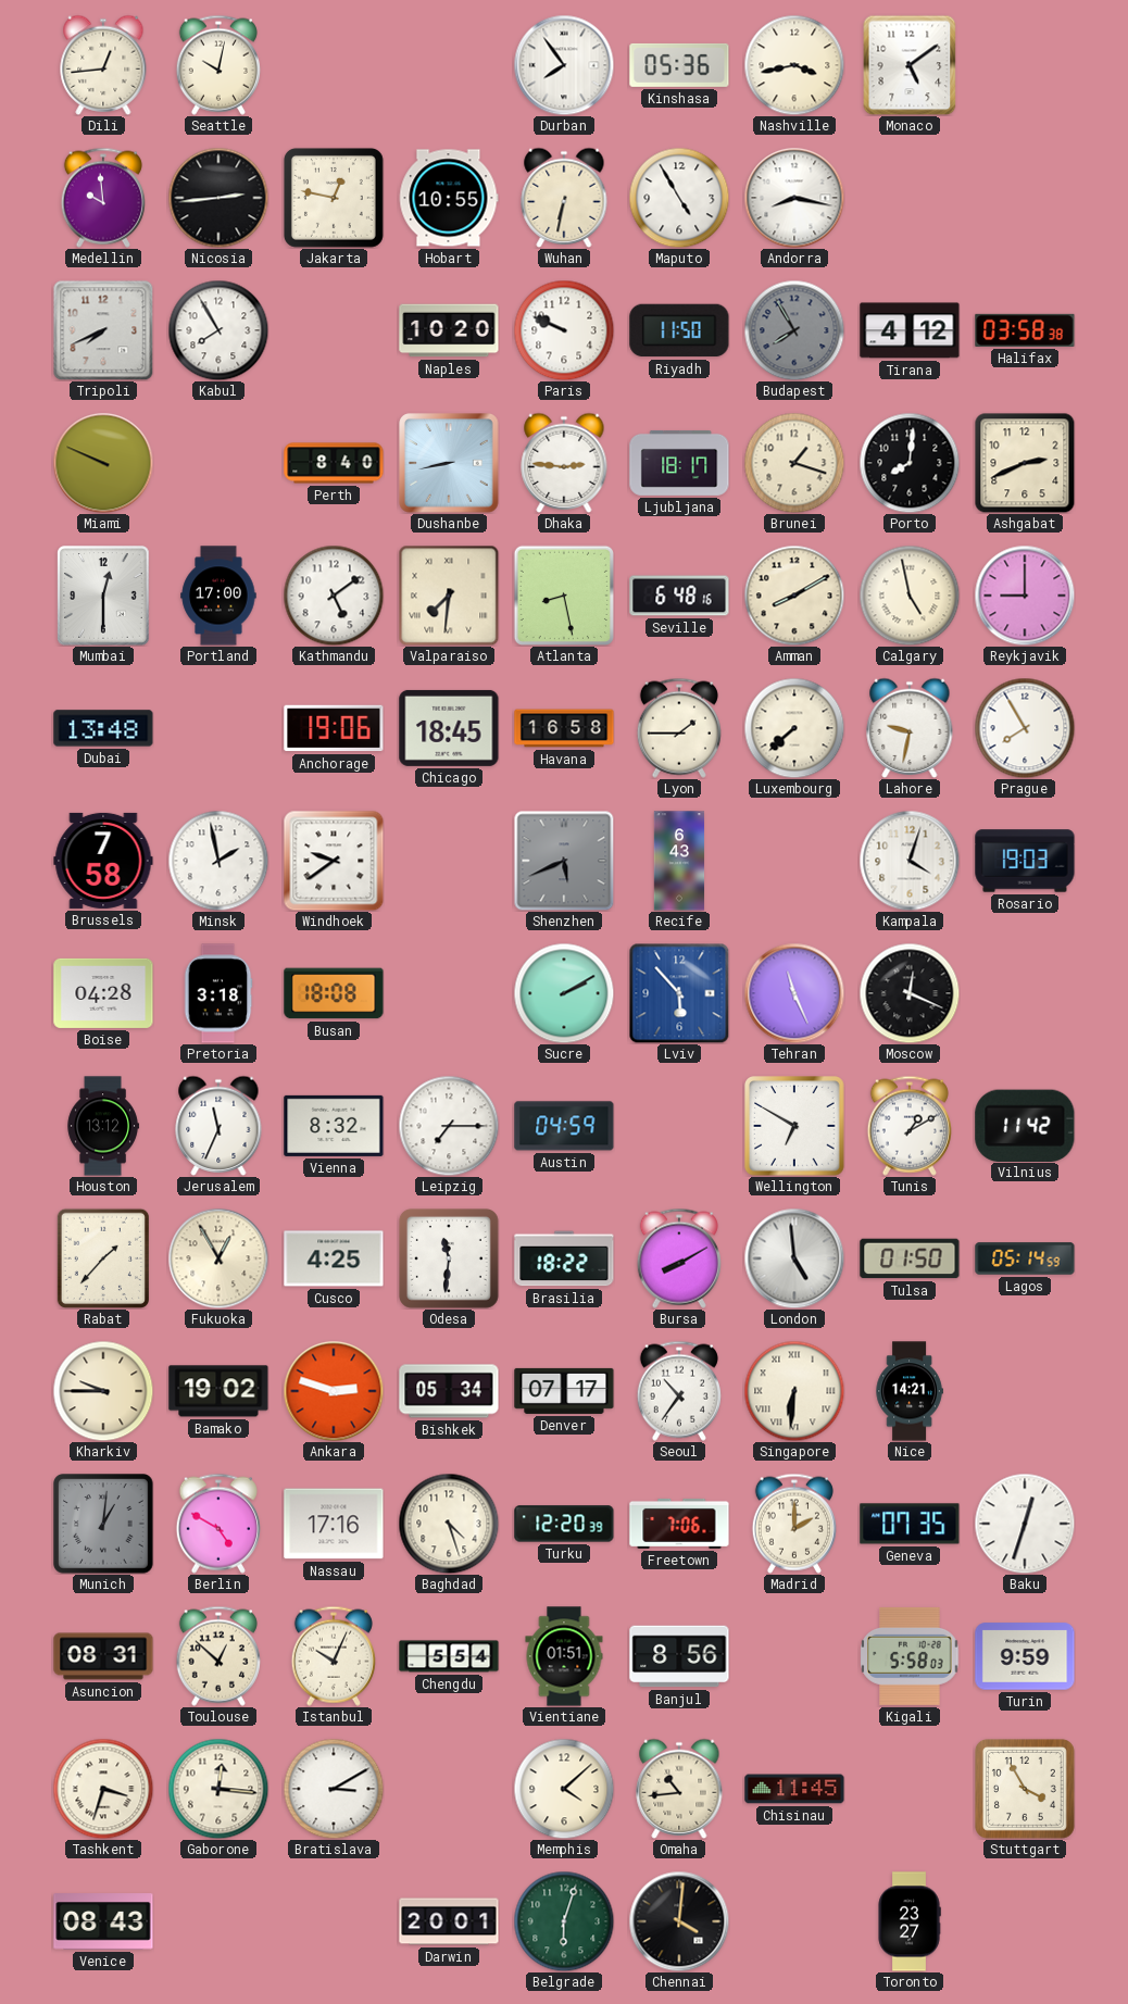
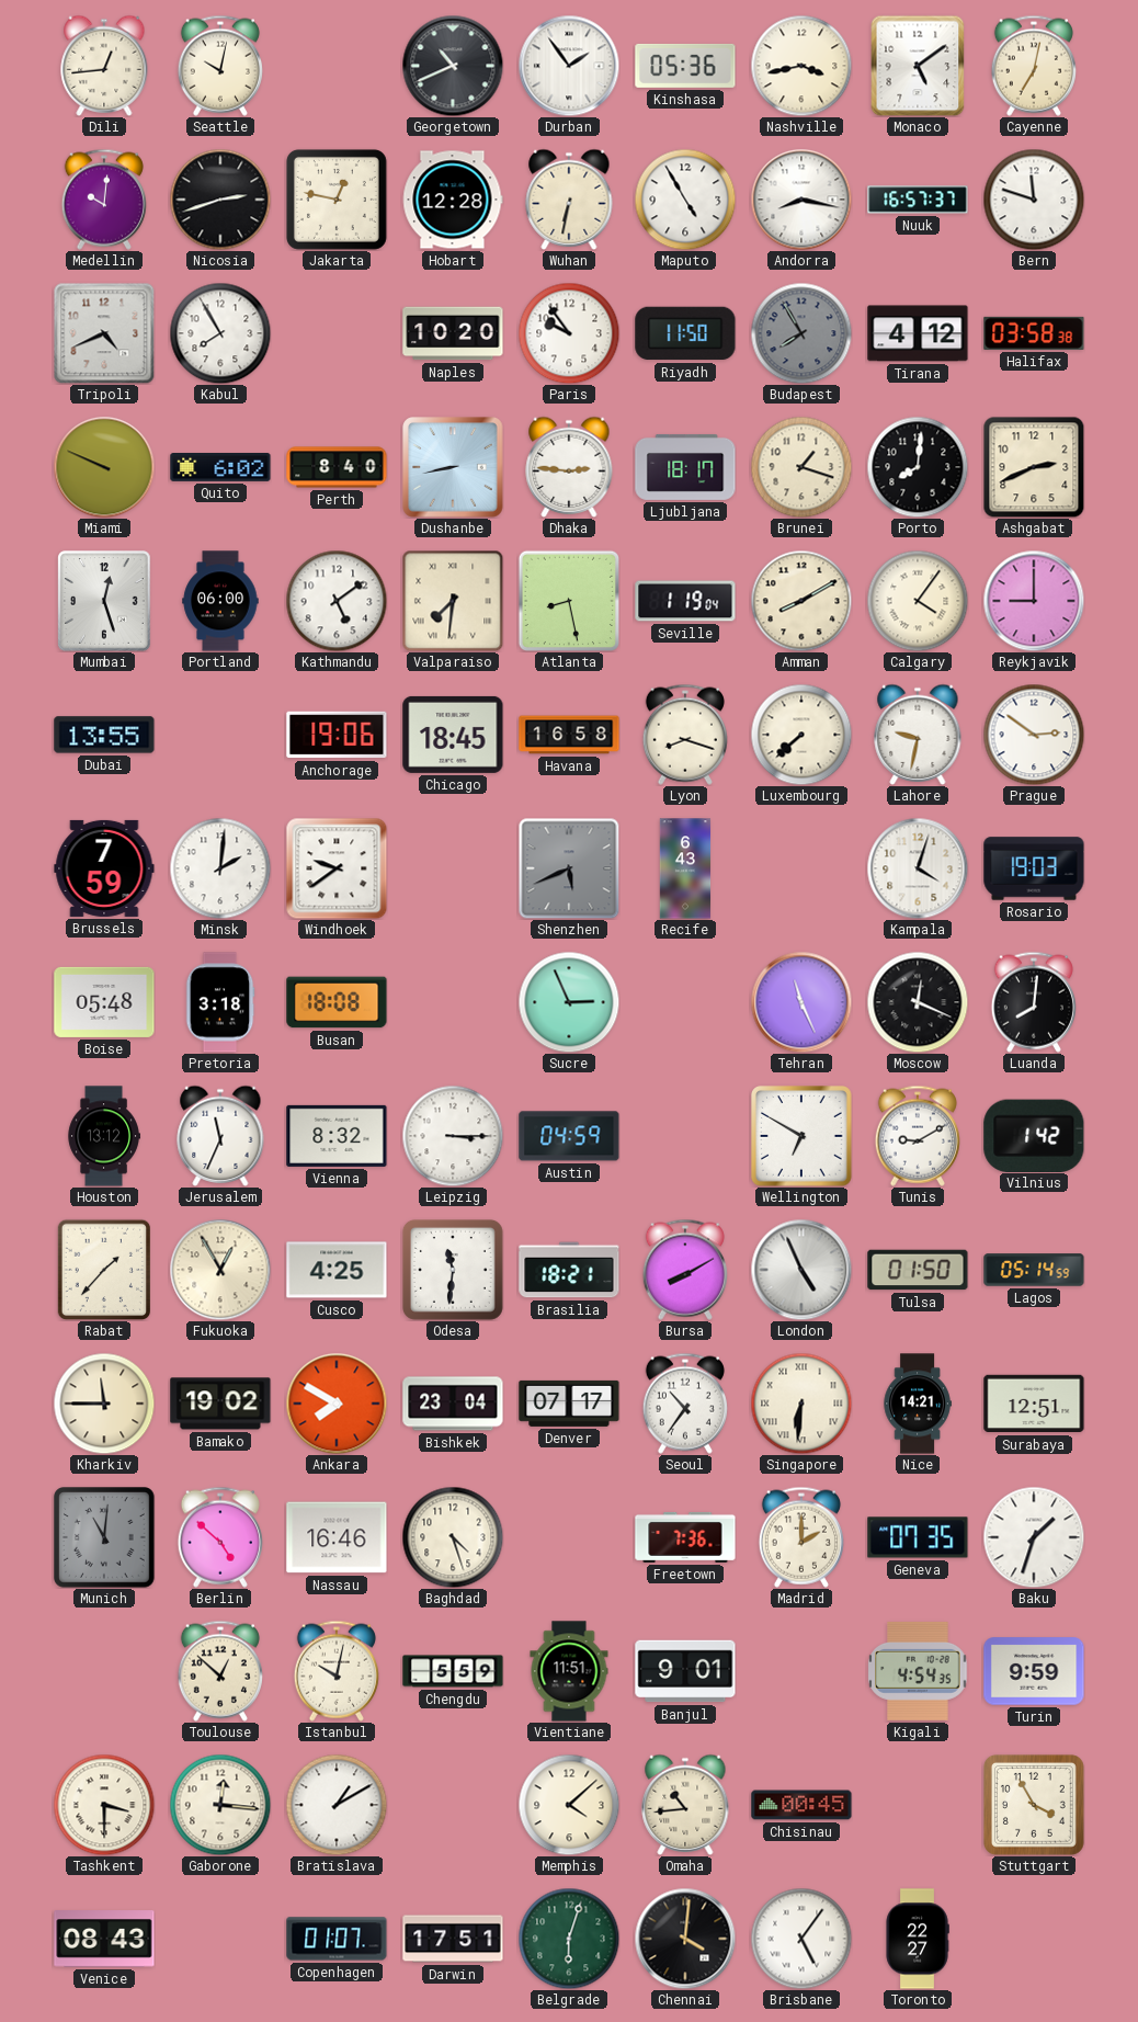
Georgetown: none -> 10:41
Durban: 7:54 -> 1:54
Cayenne: none -> 7:02
Medellin: 9:59 -> 10:01
Nicosia: 2:44 -> 2:42
Hobart: 10:55 -> 12:28
Nuuk: none -> 16:57
Bern: none -> 11:48
Tripoli: 7:41 -> 4:41
Paris: 9:49 -> 9:54
Quito: none -> 6:02
Mumbai: 12:30 -> 12:27
Portland: 17:00 -> 06:00
Seville: 6:48 -> 1:19
Calgary: 4:58 -> 4:06
Dubai: 13:48 -> 13:55
Lyon: 1:45 -> 8:18
Prague: 7:55 -> 2:51
Brussels: 7:58 -> 7:59
Minsk: 1:58 -> 2:01
Boise: 04:28 -> 05:48
Sucre: 2:10 -> 2:56
Lviv: 5:53 -> none
Luanda: none -> 8:01
Leipzig: 7:15 -> 3:15
Tunis: 1:10 -> 9:10
Vilnius: 11:42 -> 1:42
Brasilia: 18:22 -> 18:21
London: 4:59 -> 4:56
Kharkiv: 9:45 -> 11:45
Ankara: 2:48 -> 7:50
Bishkek: 05:34 -> 23:04
Surabaya: none -> 12:51
Munich: 1:01 -> 11:01
Berlin: 4:50 -> 4:52
Nassau: 17:16 -> 16:46
Turku: 12:20 -> none
Freetown: 7:06 -> 7:36
Baku: 12:33 -> 1:33
Asuncion: 08:31 -> none
Istanbul: 10:04 -> 10:02
Chengdu: 5:54 -> 5:59
Vientiane: 01:51 -> 11:51
Banjul: 8:56 -> 9:01
Kigali: 5:58 -> 4:54
Tashkent: 3:33 -> 3:30
Bratislava: 3:10 -> 1:10
Chisinau: 11:45 -> 00:45
Copenhagen: none -> 01:07
Darwin: 20:01 -> 17:51
Brisbane: none -> 5:06
Toronto: 23:27 -> 22:27
